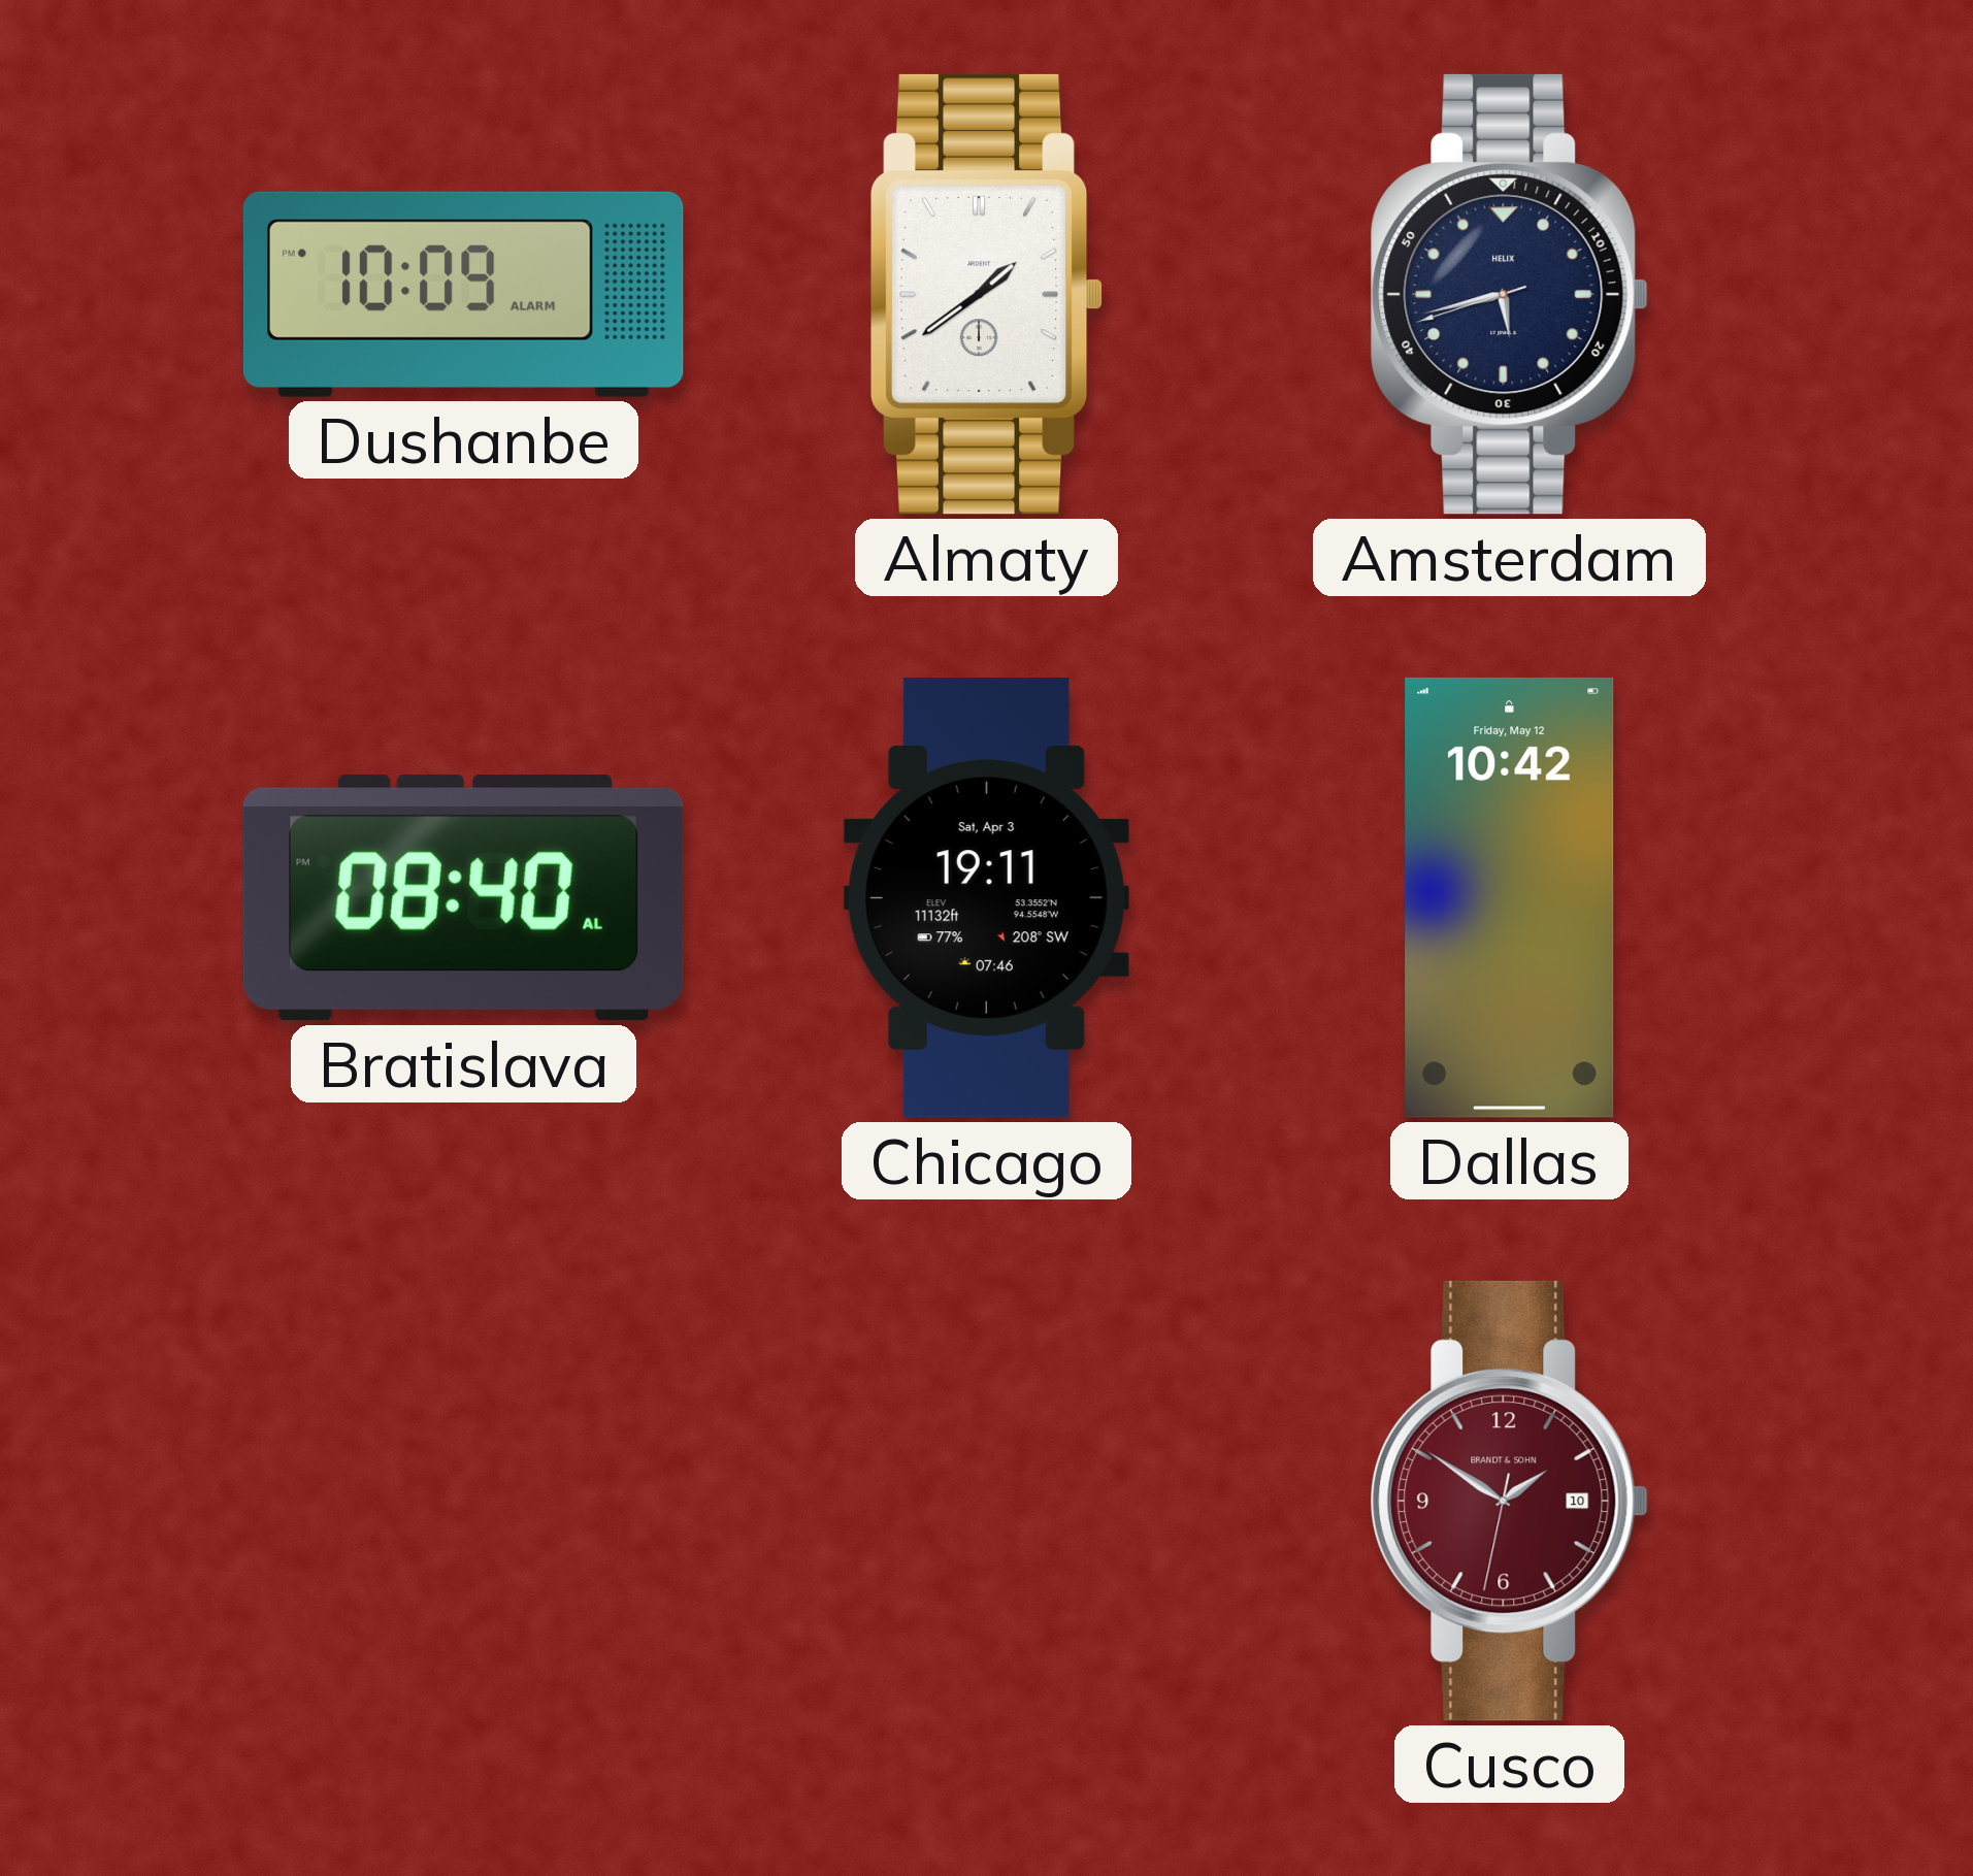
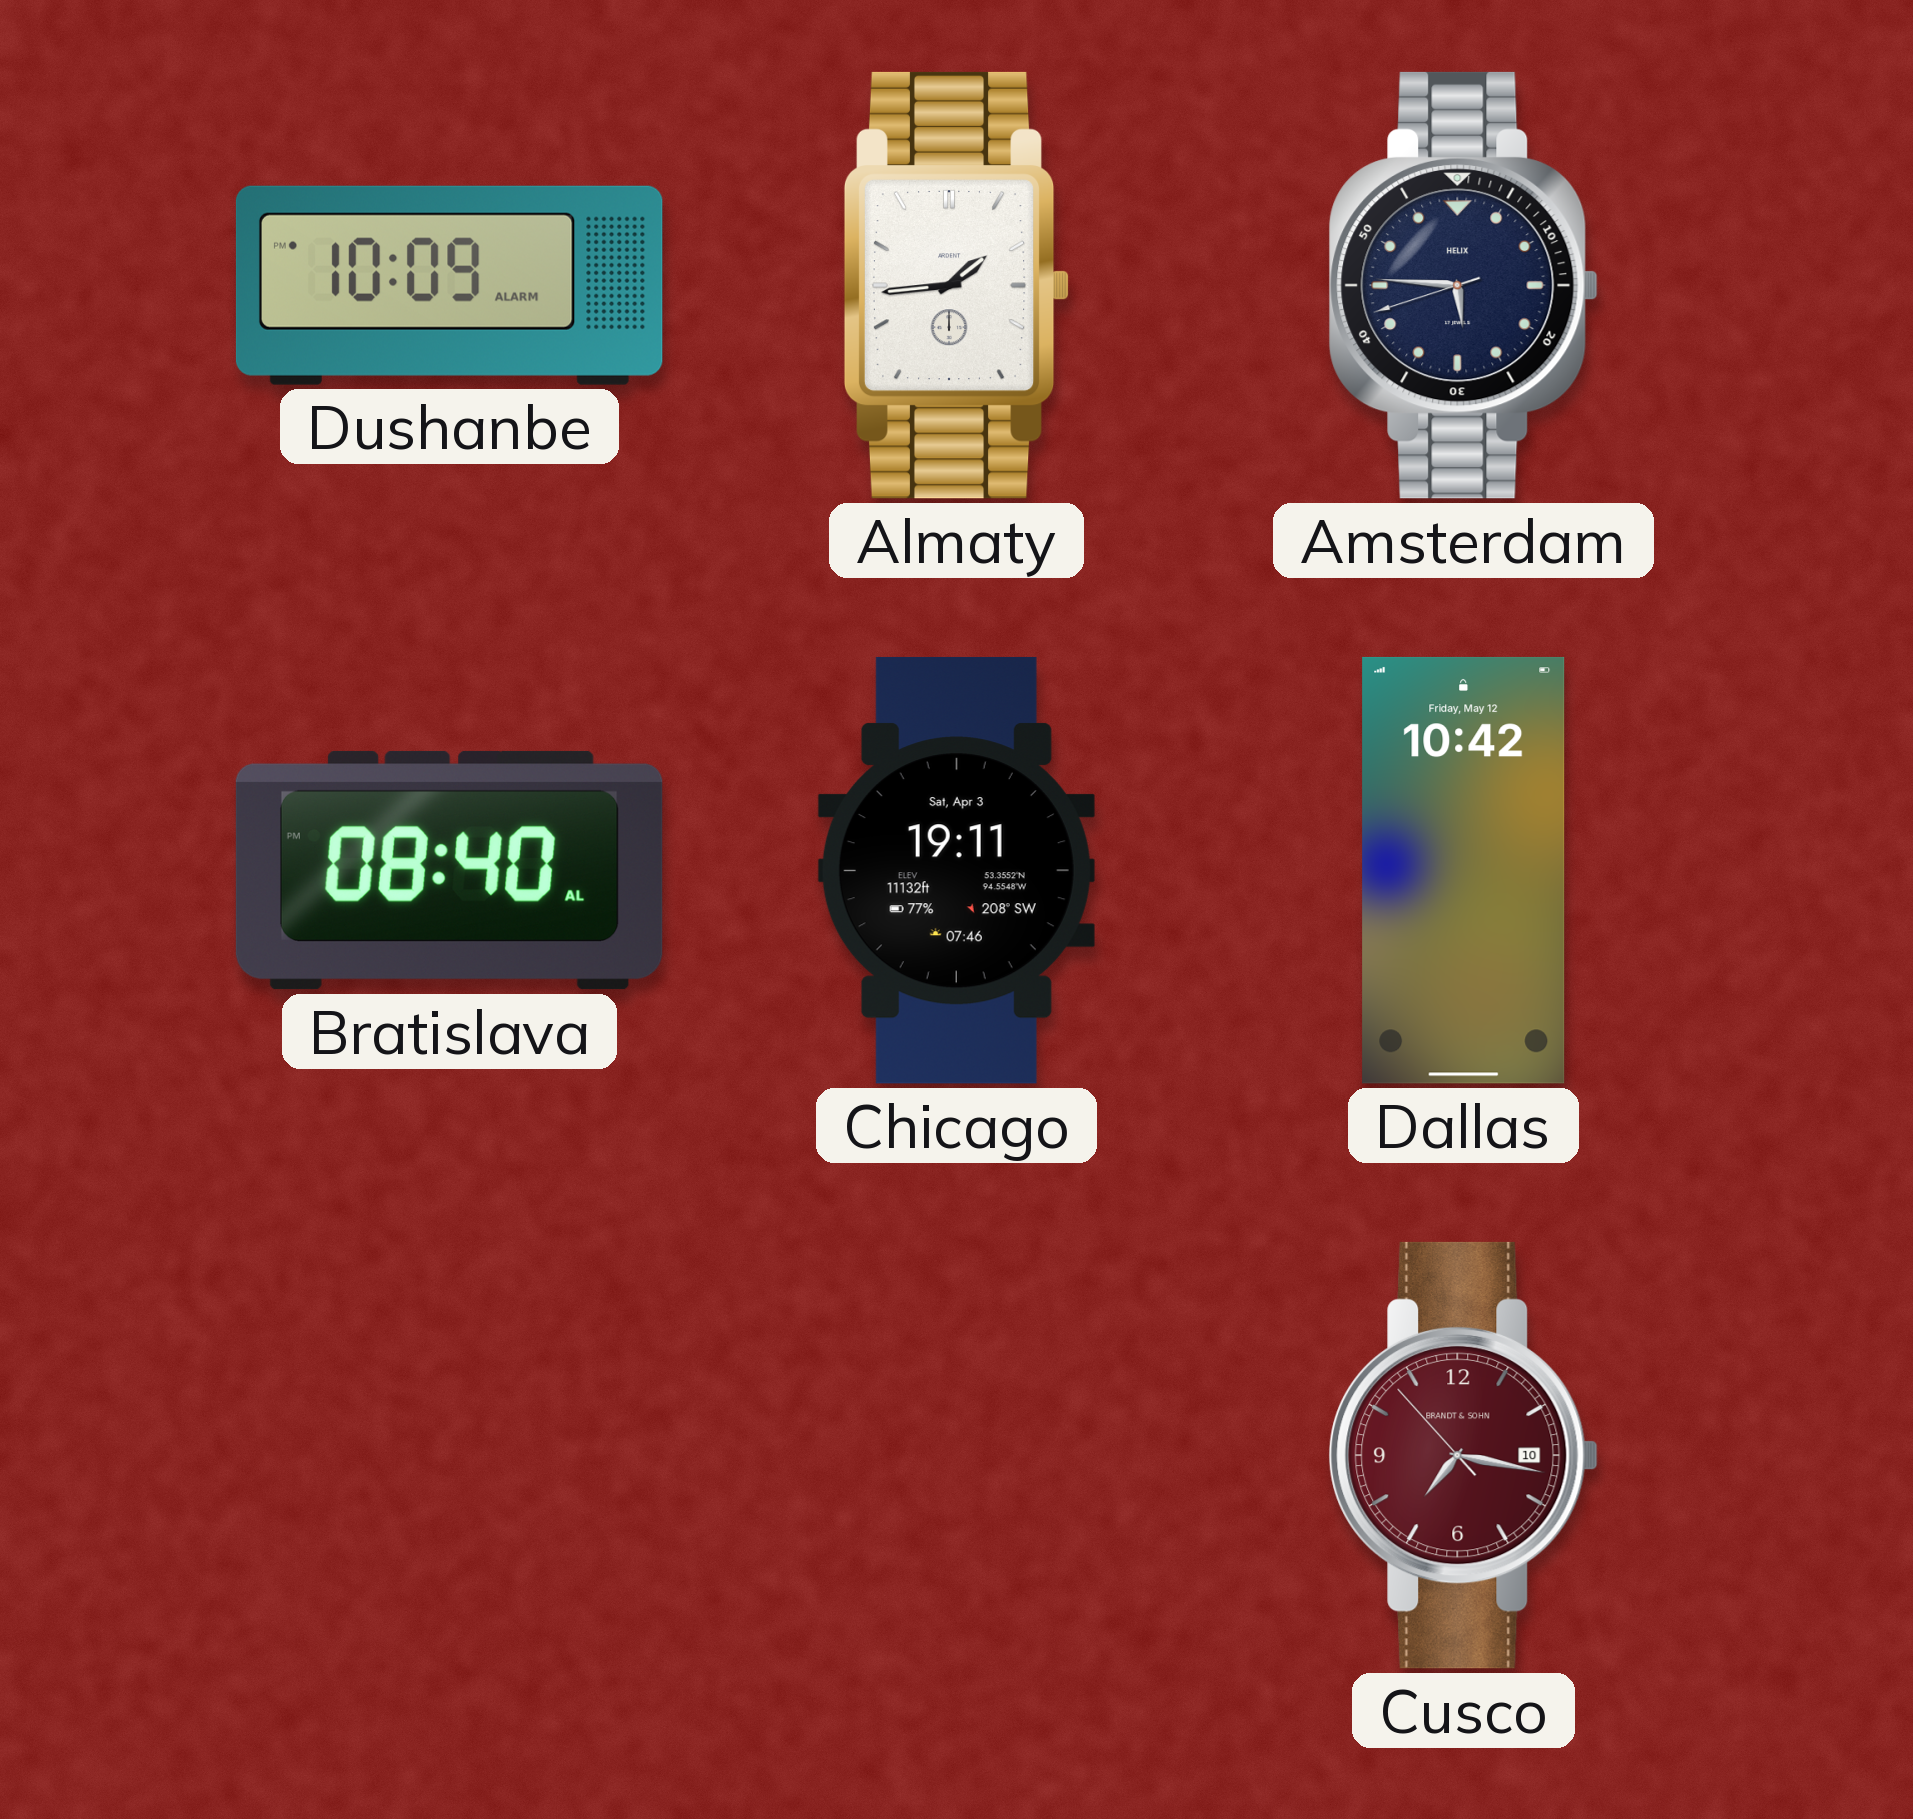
Almaty: 1:39 -> 1:44
Amsterdam: 5:42 -> 5:45
Cusco: 1:50 -> 7:16
